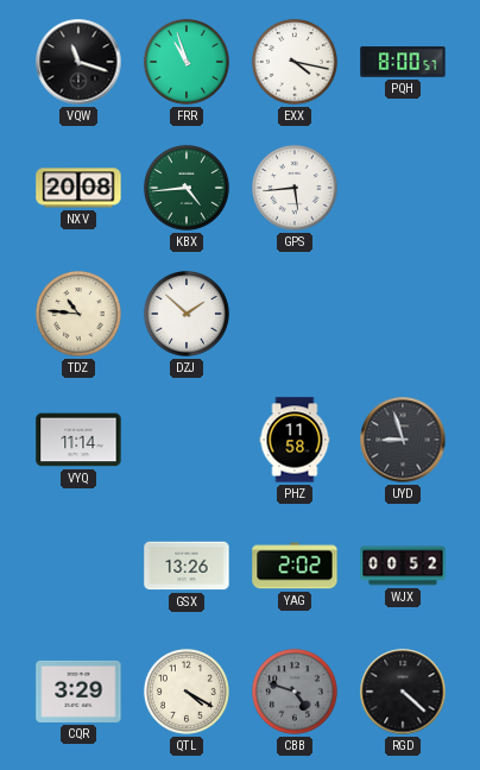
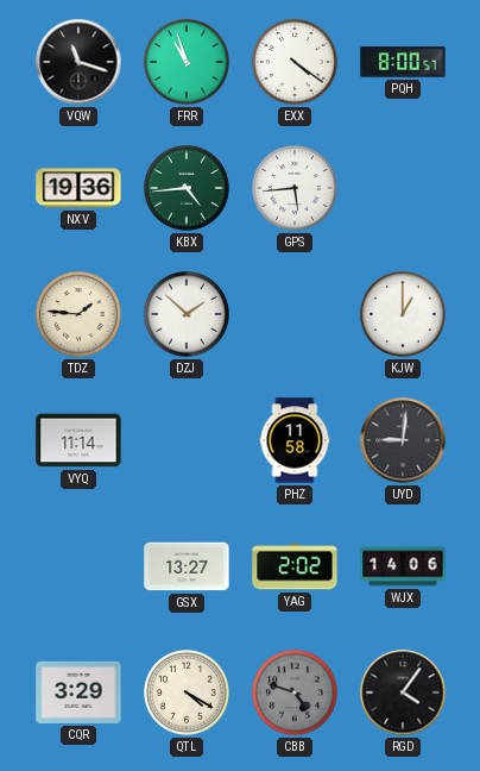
EXX: 4:17 -> 4:21
NXV: 20:08 -> 19:36
TDZ: 10:46 -> 1:46
KJW: none -> 1:00
UYD: 8:57 -> 9:01
GSX: 13:26 -> 13:27
WJX: 00:52 -> 14:06
RGD: 4:22 -> 4:06
